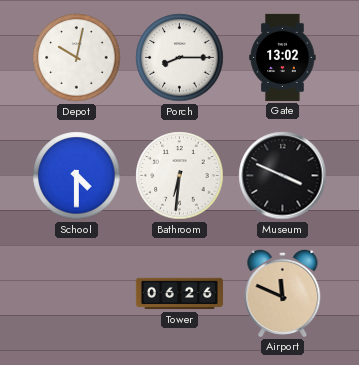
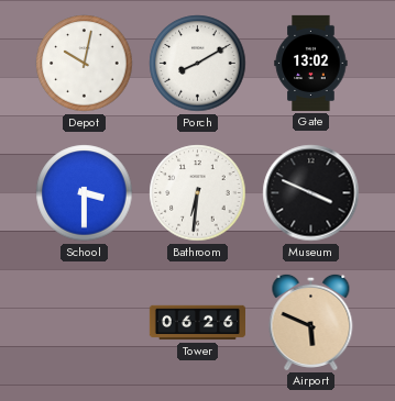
Porch: 8:15 -> 8:10
School: 4:30 -> 3:30
Airport: 11:49 -> 5:49
